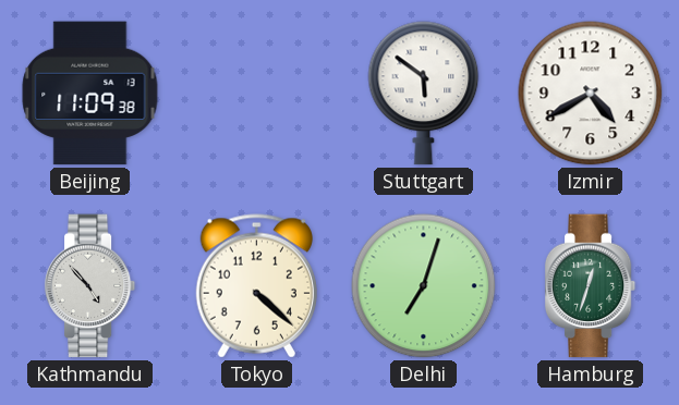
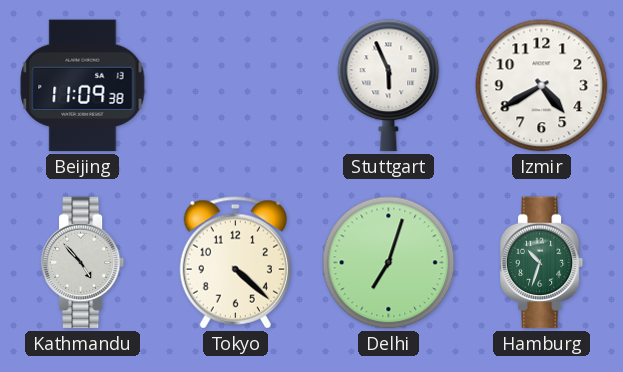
Stuttgart: 5:51 -> 5:56
Hamburg: 12:33 -> 10:33
